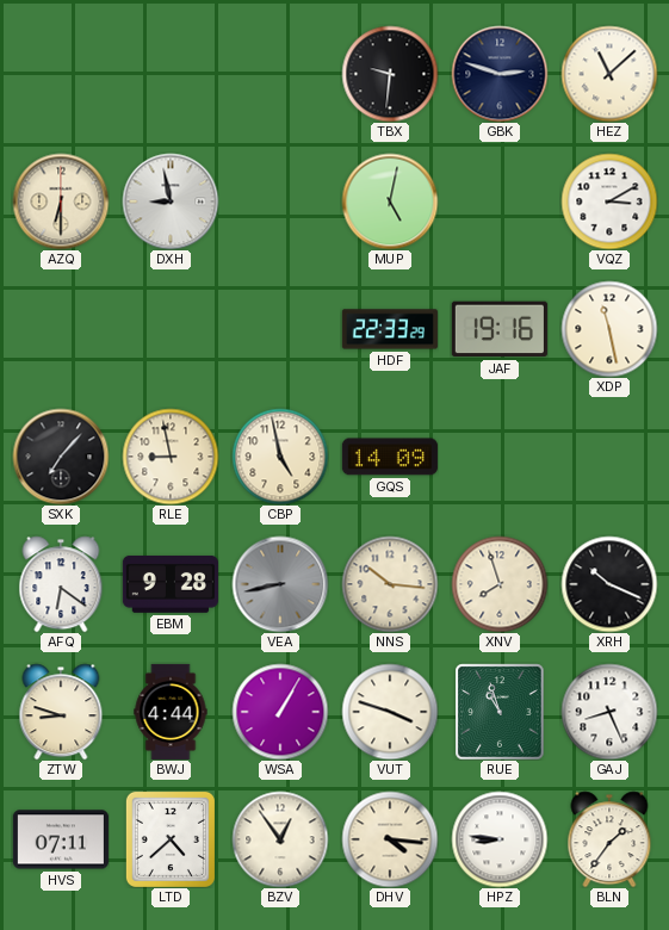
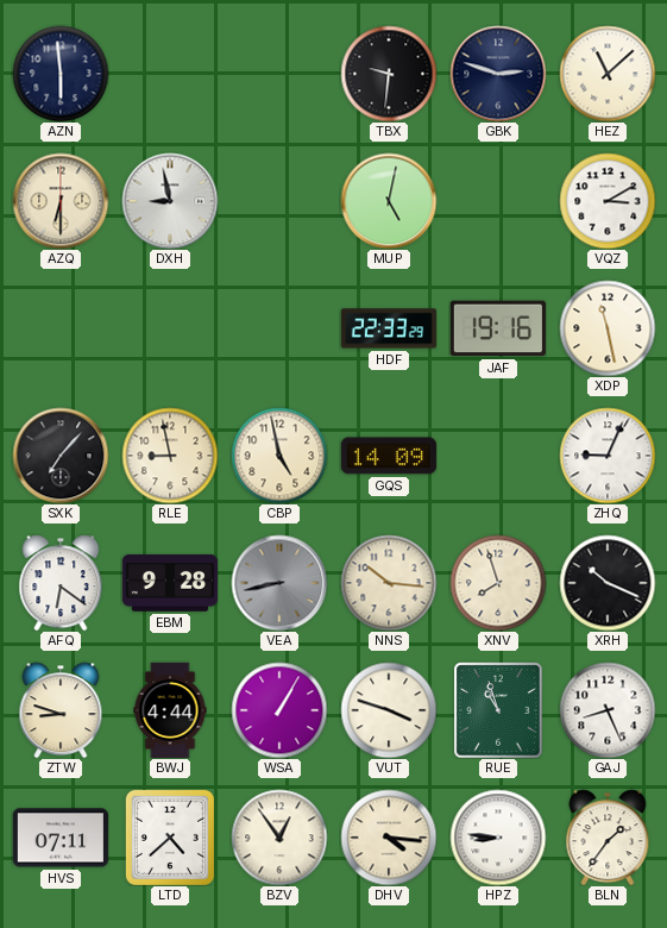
AZN: none -> 5:59
ZHQ: none -> 9:04
